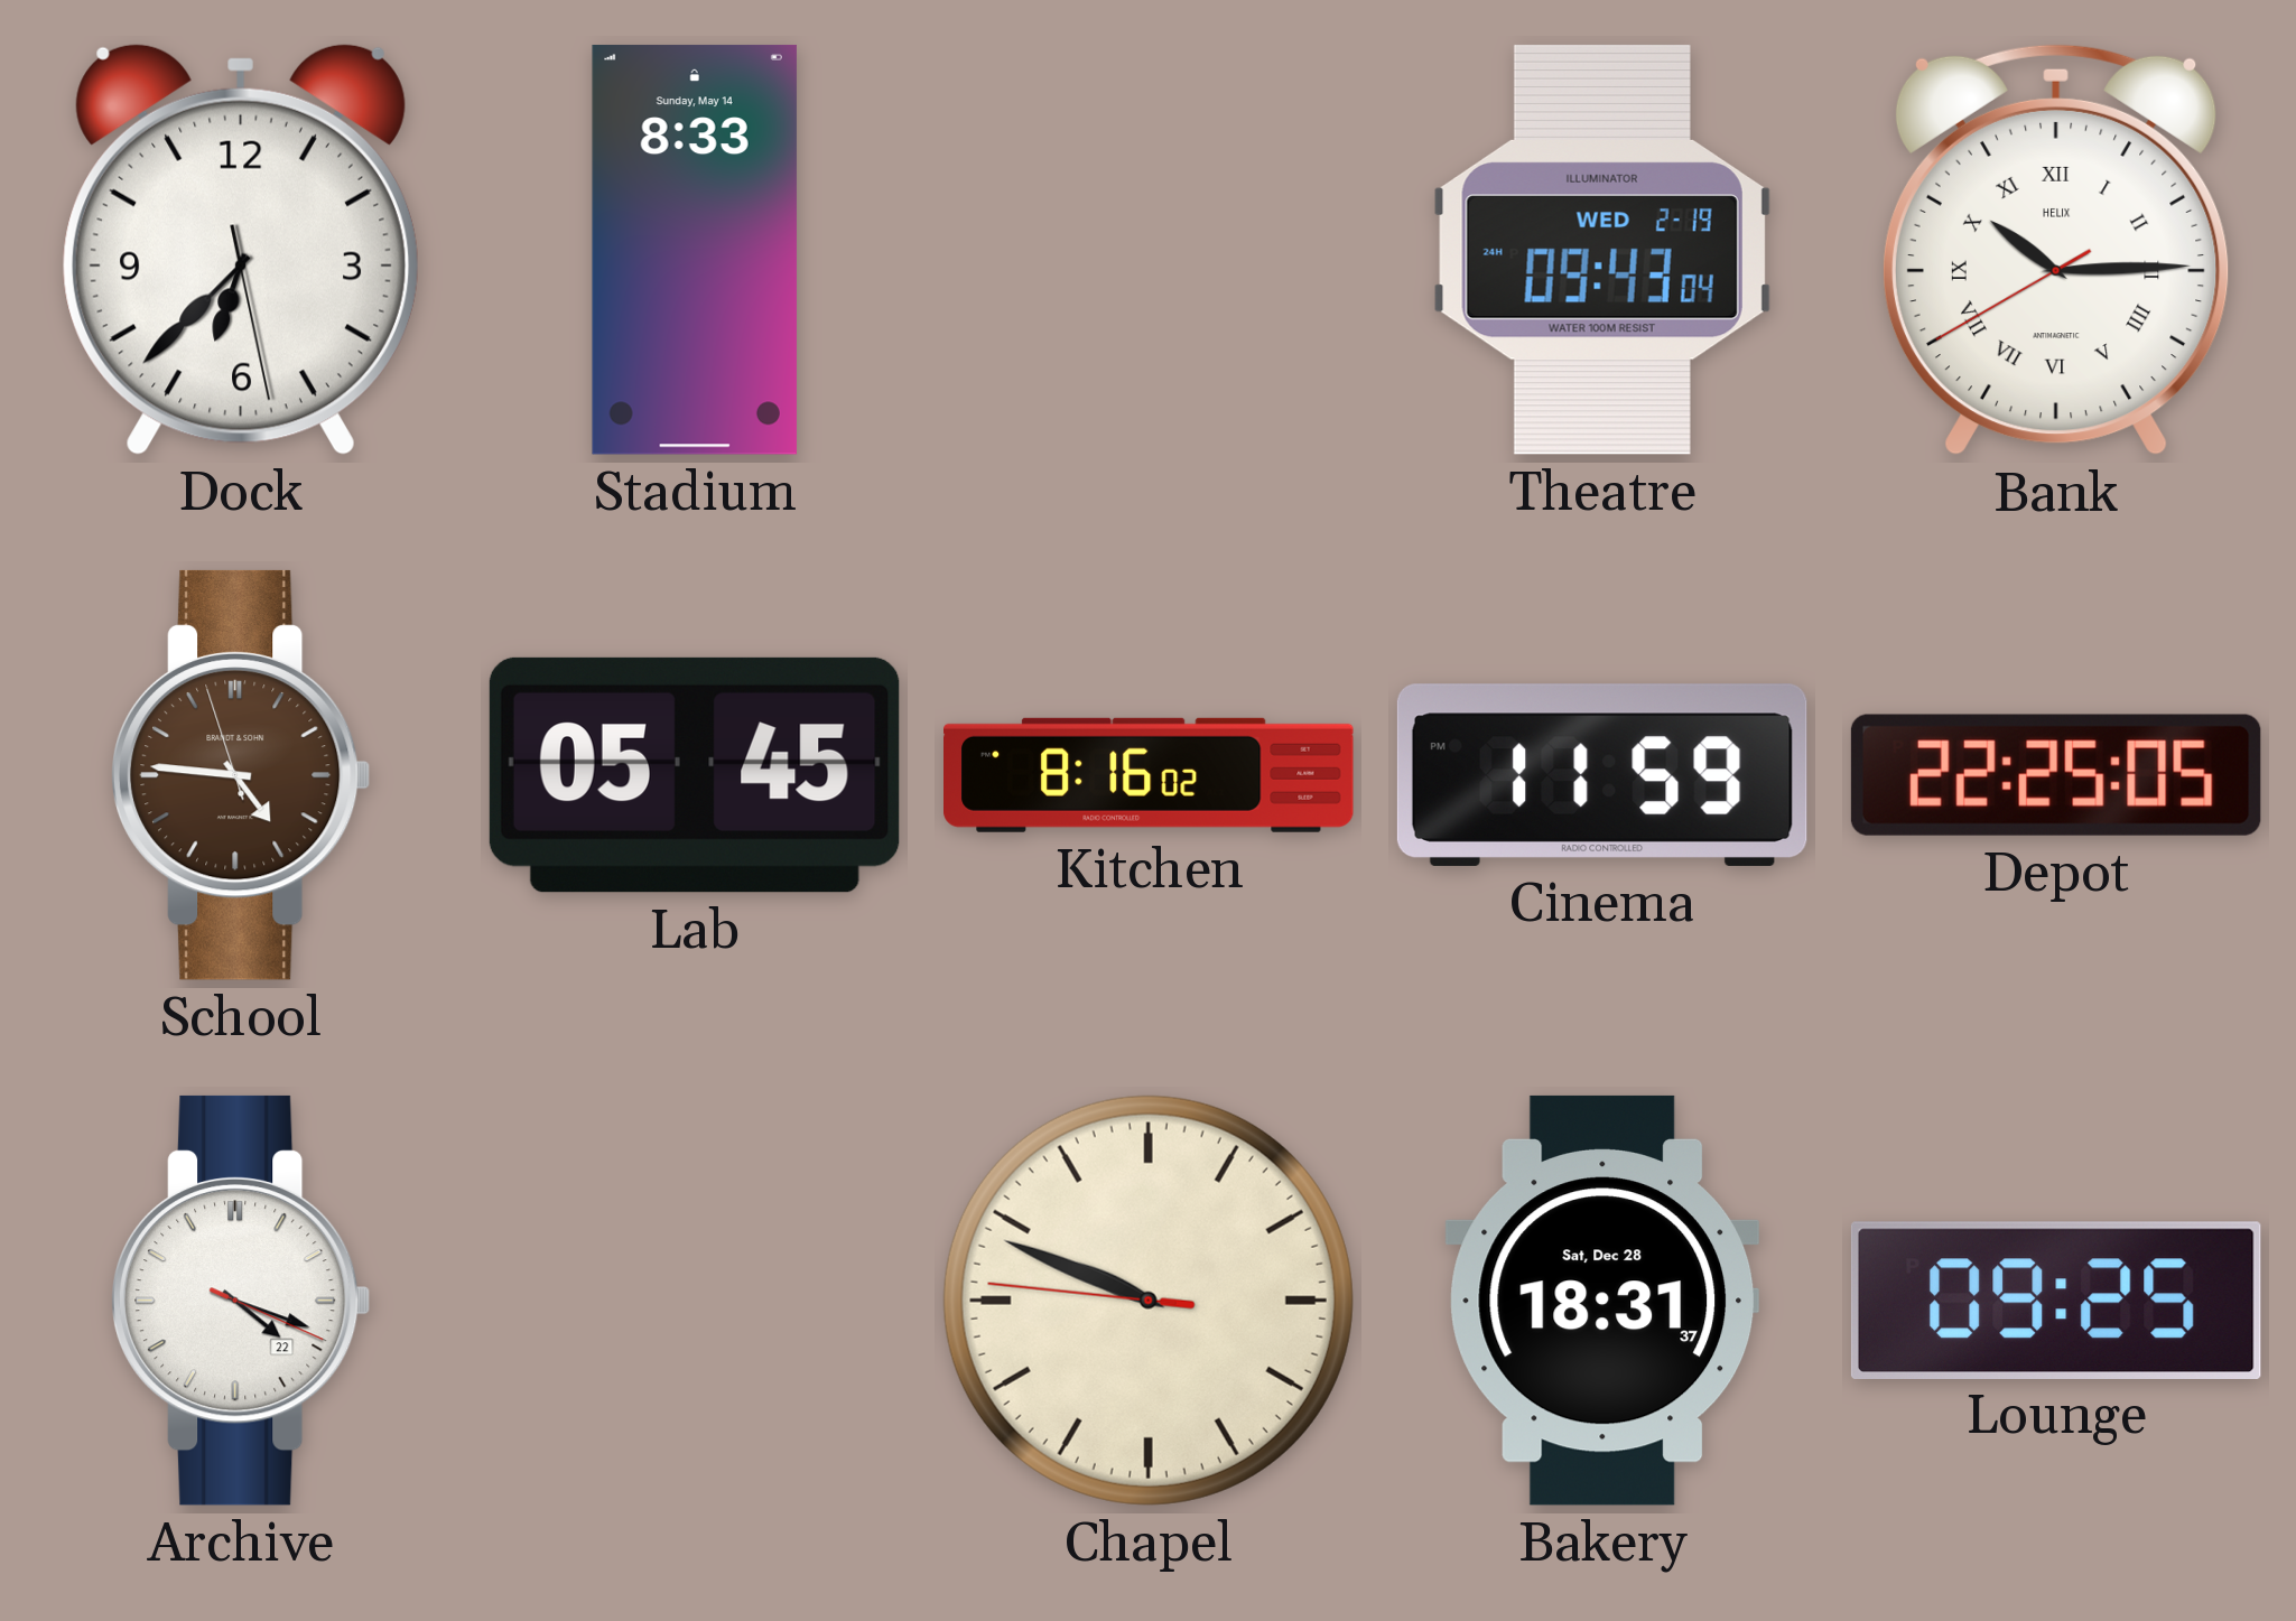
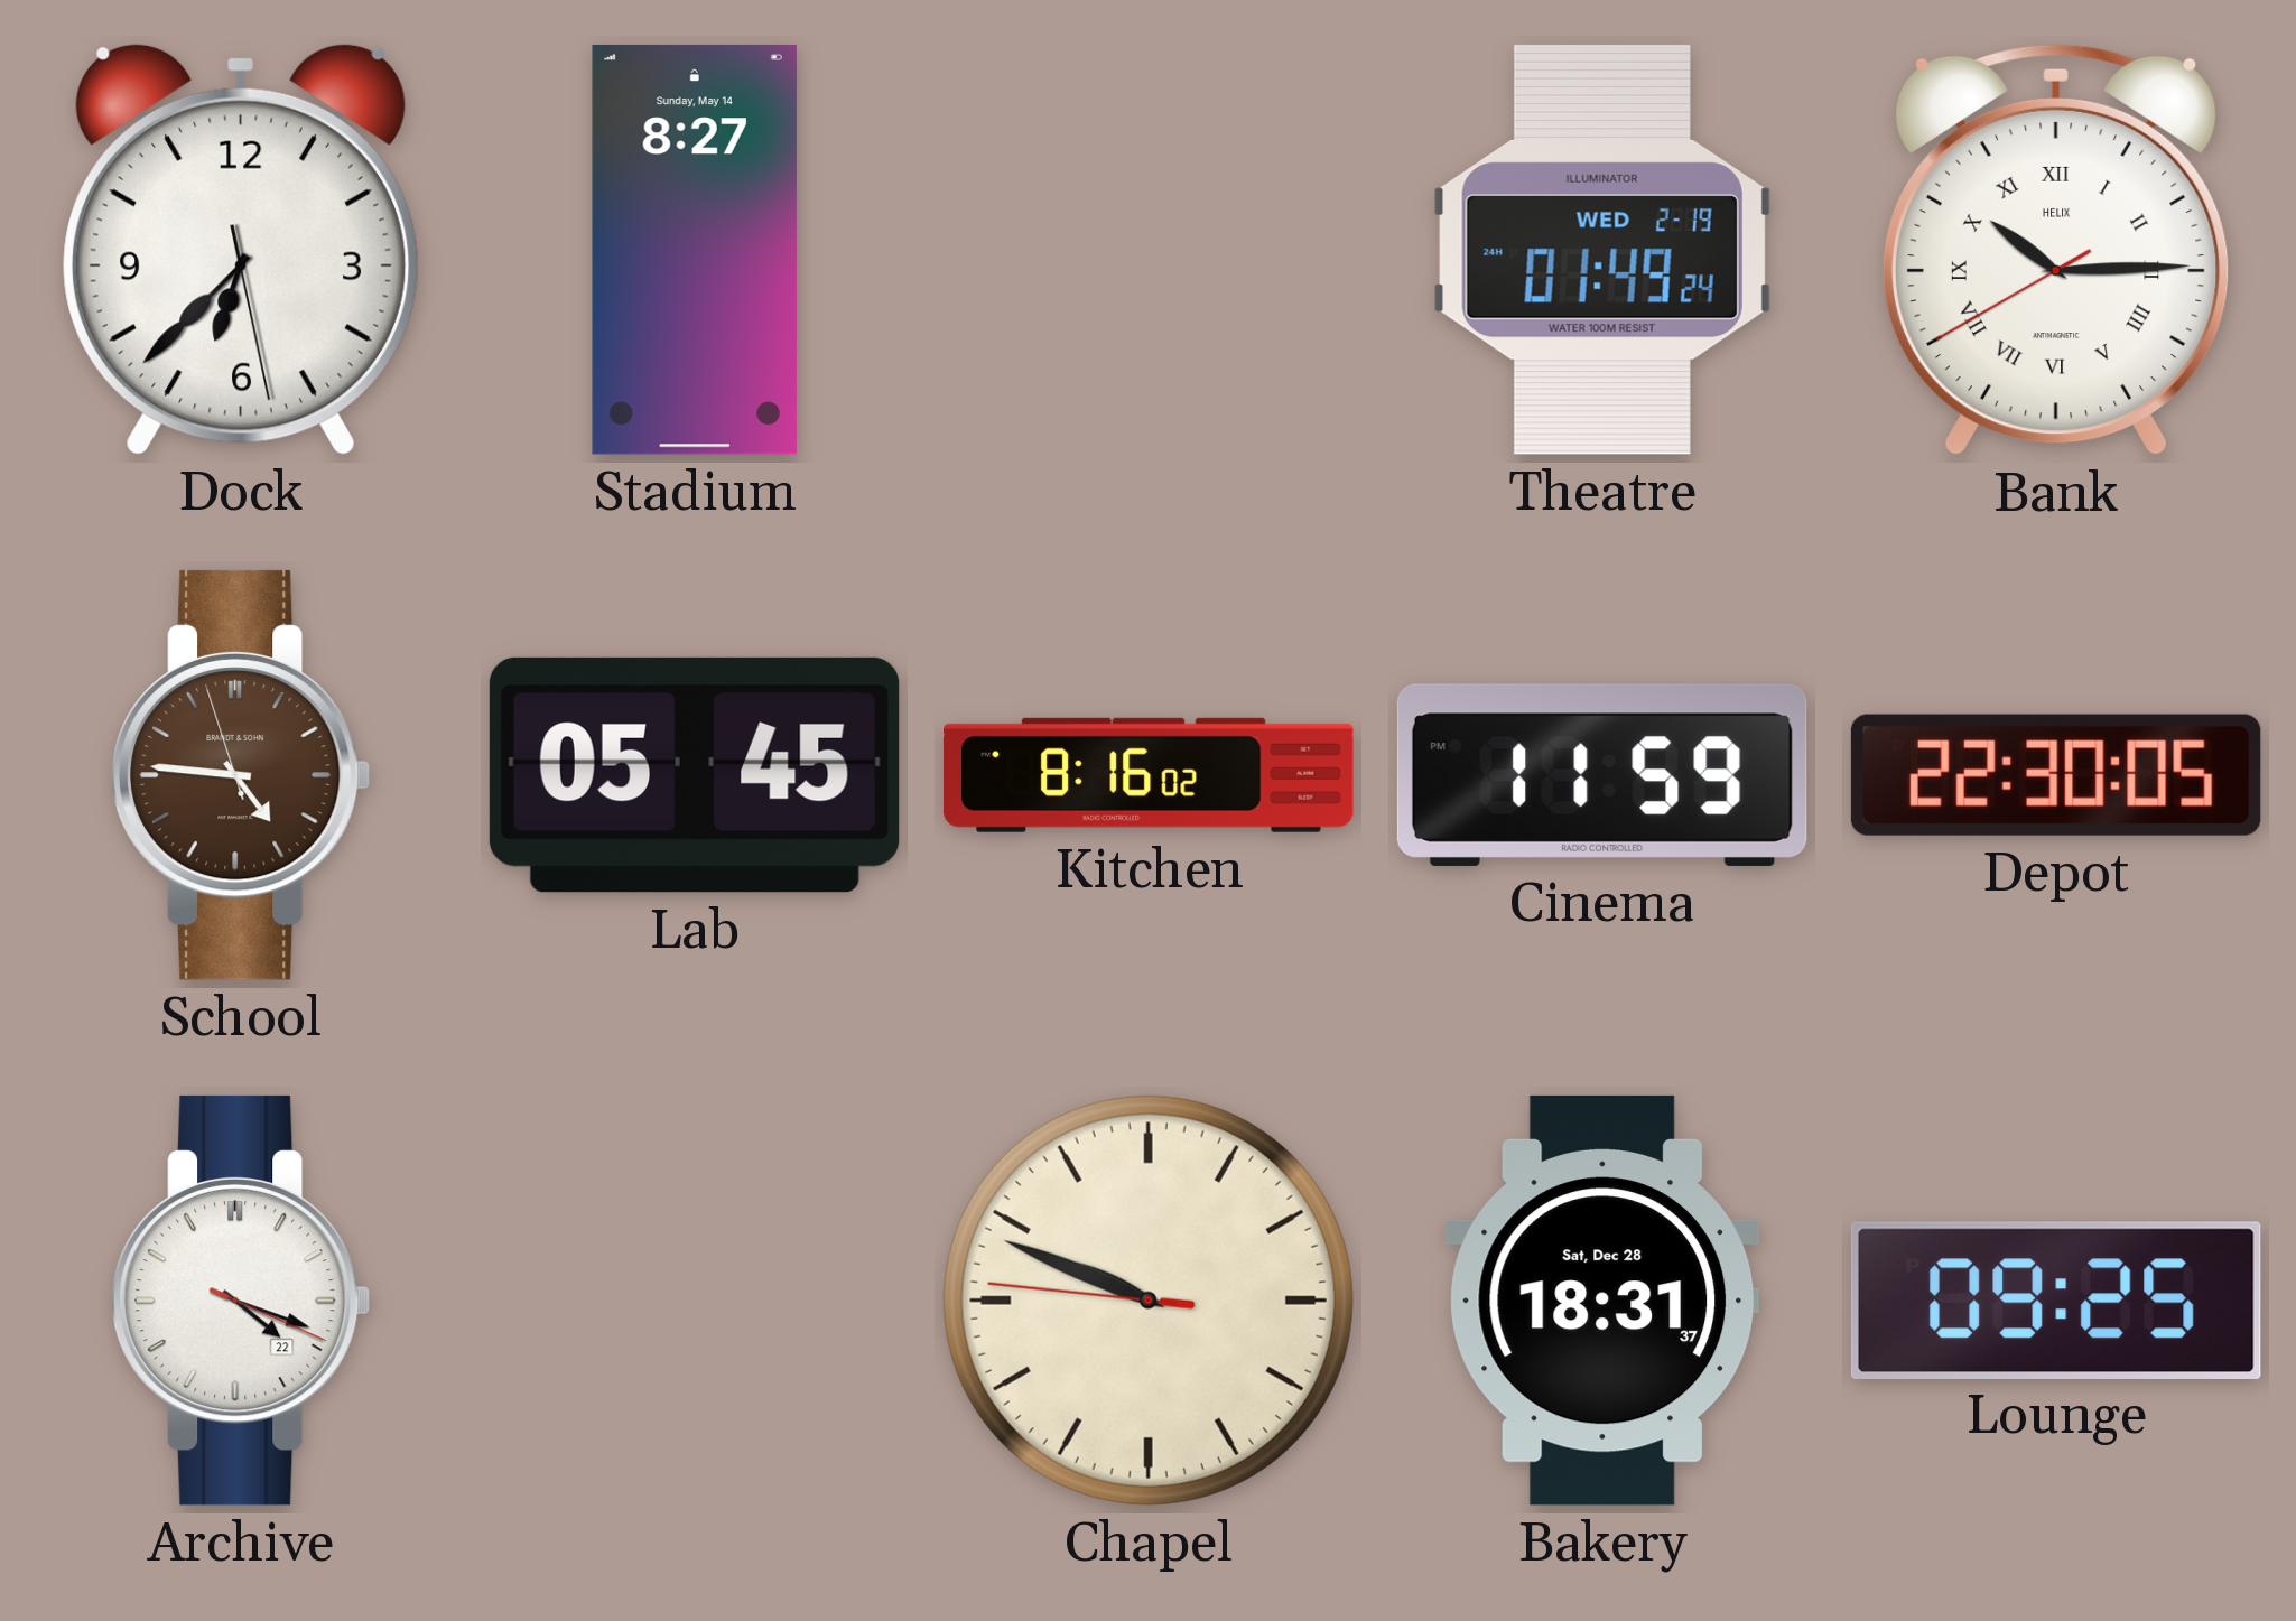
Stadium: 8:33 -> 8:27
Theatre: 09:43 -> 01:49
Depot: 22:25 -> 22:30
